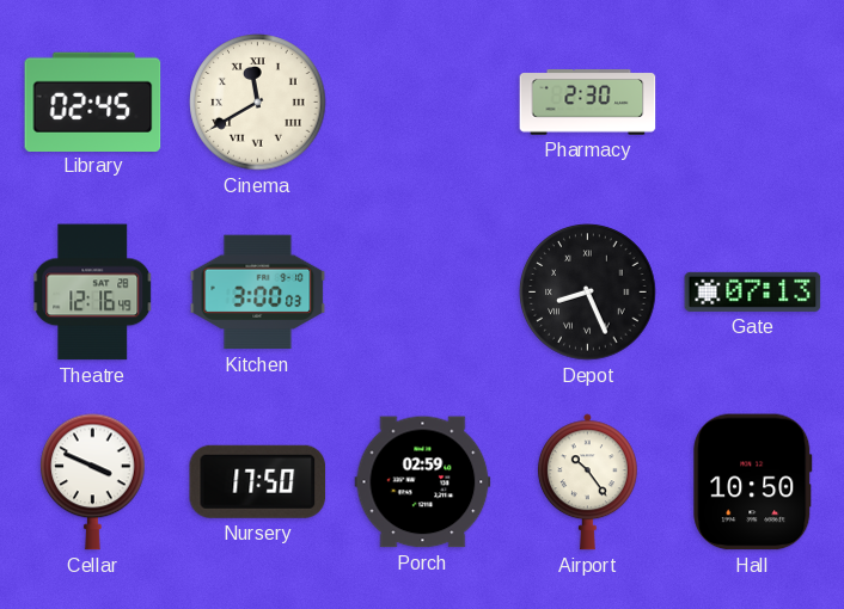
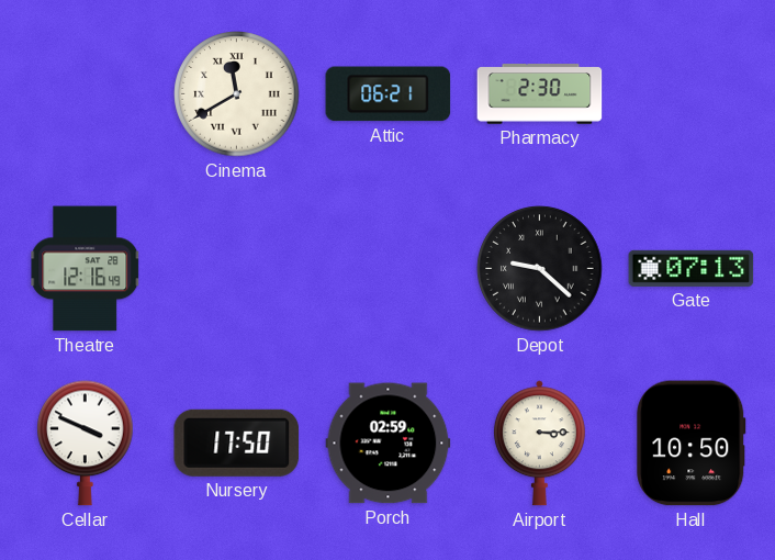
Library: 02:45 -> none
Attic: none -> 06:21
Kitchen: 3:00 -> none
Depot: 8:26 -> 9:22
Airport: 10:24 -> 3:15
